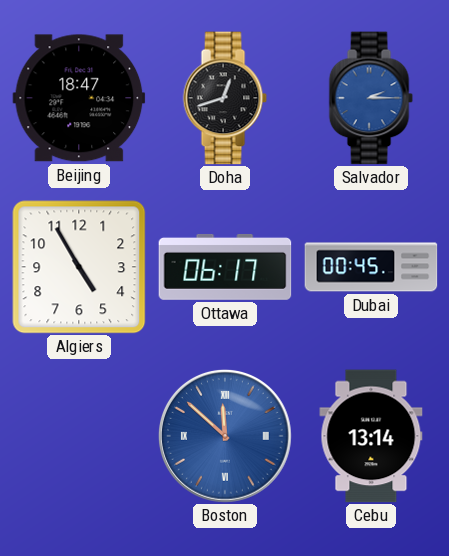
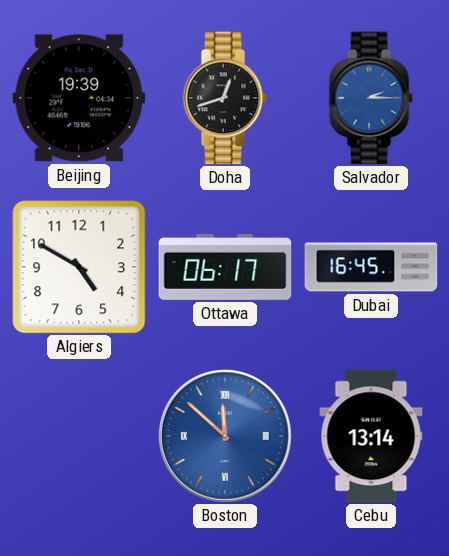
Beijing: 18:47 -> 19:39
Algiers: 4:55 -> 4:50
Dubai: 00:45 -> 16:45
